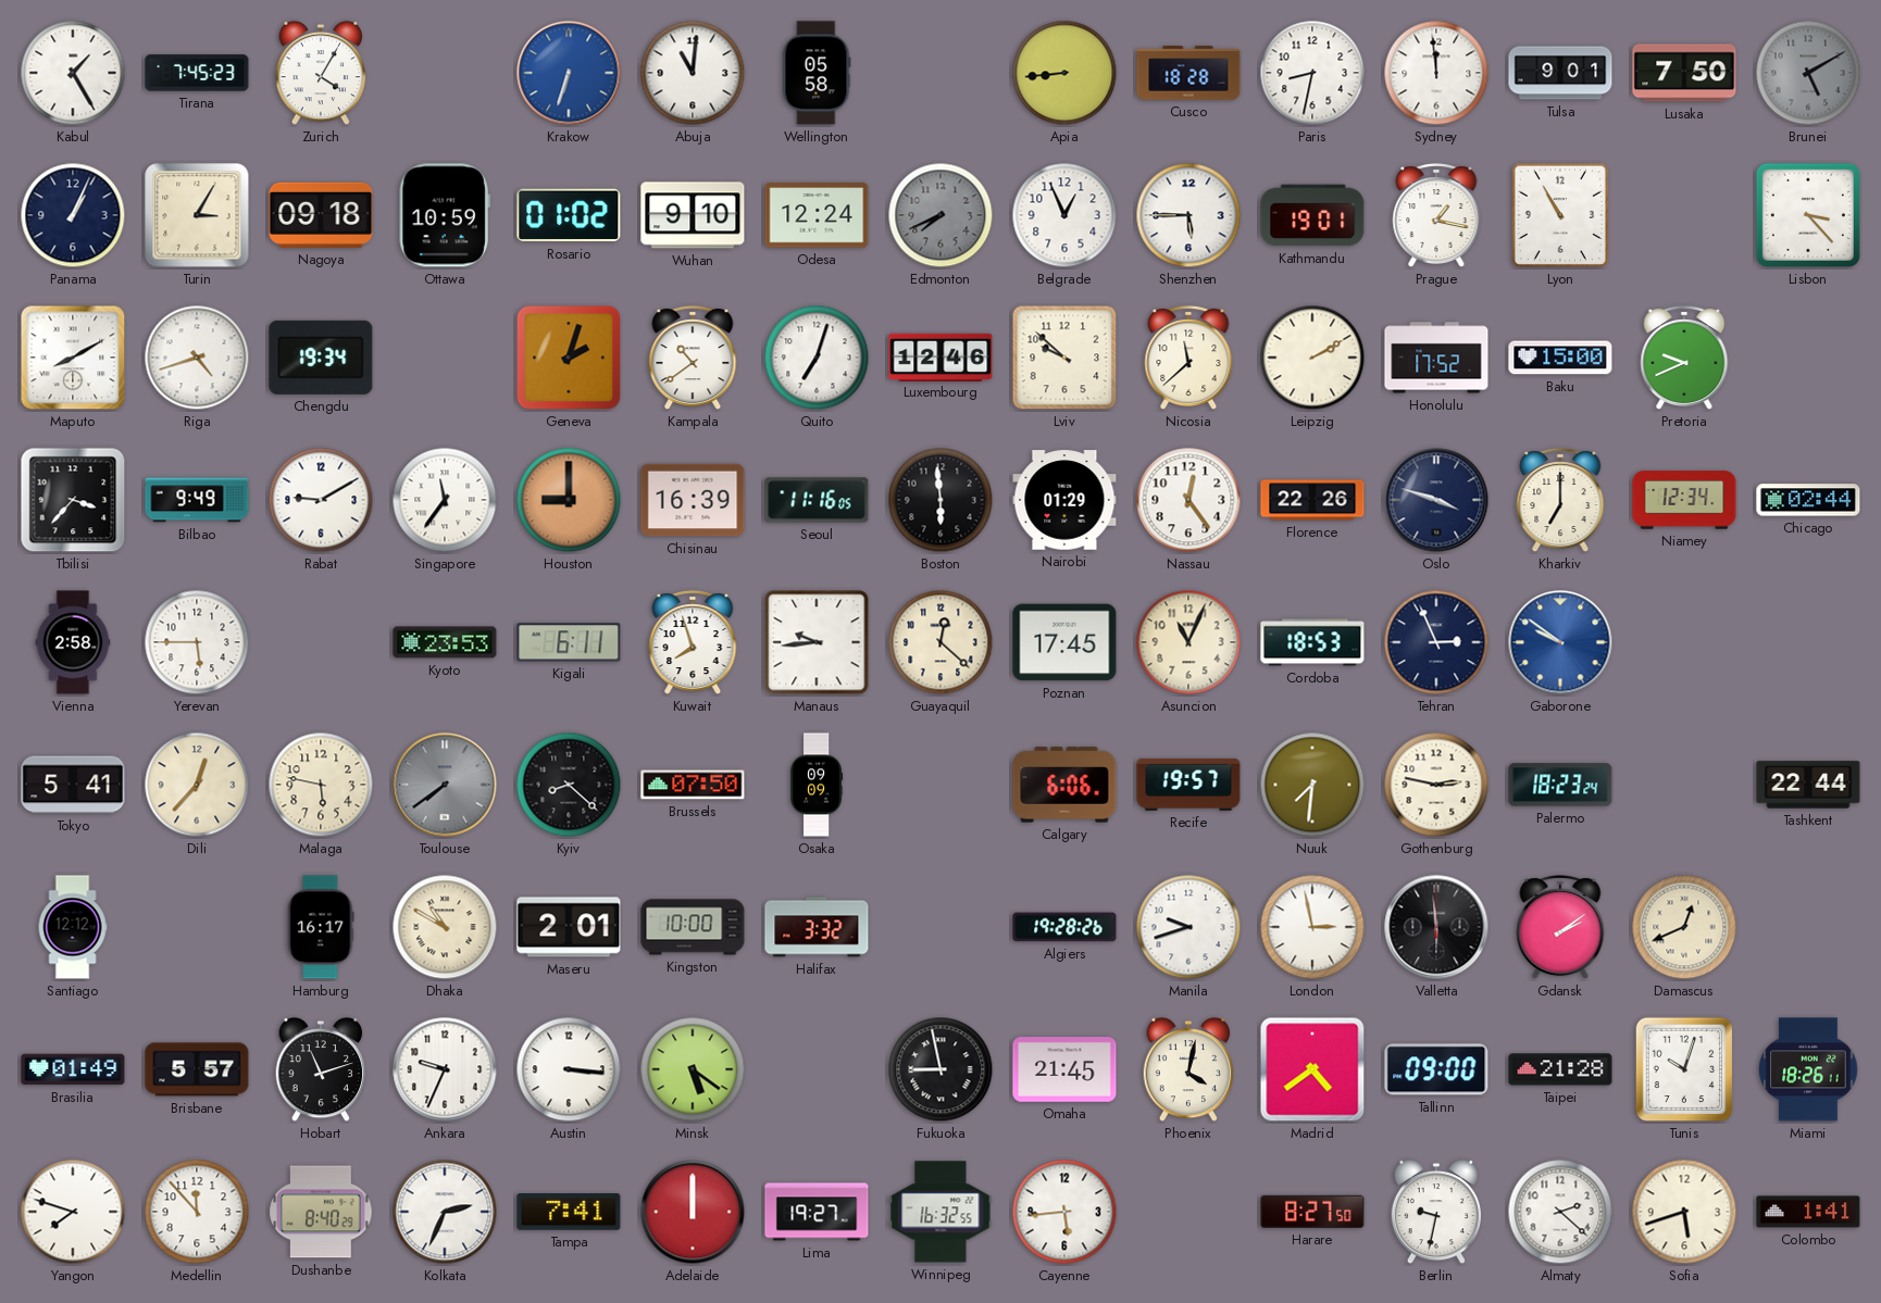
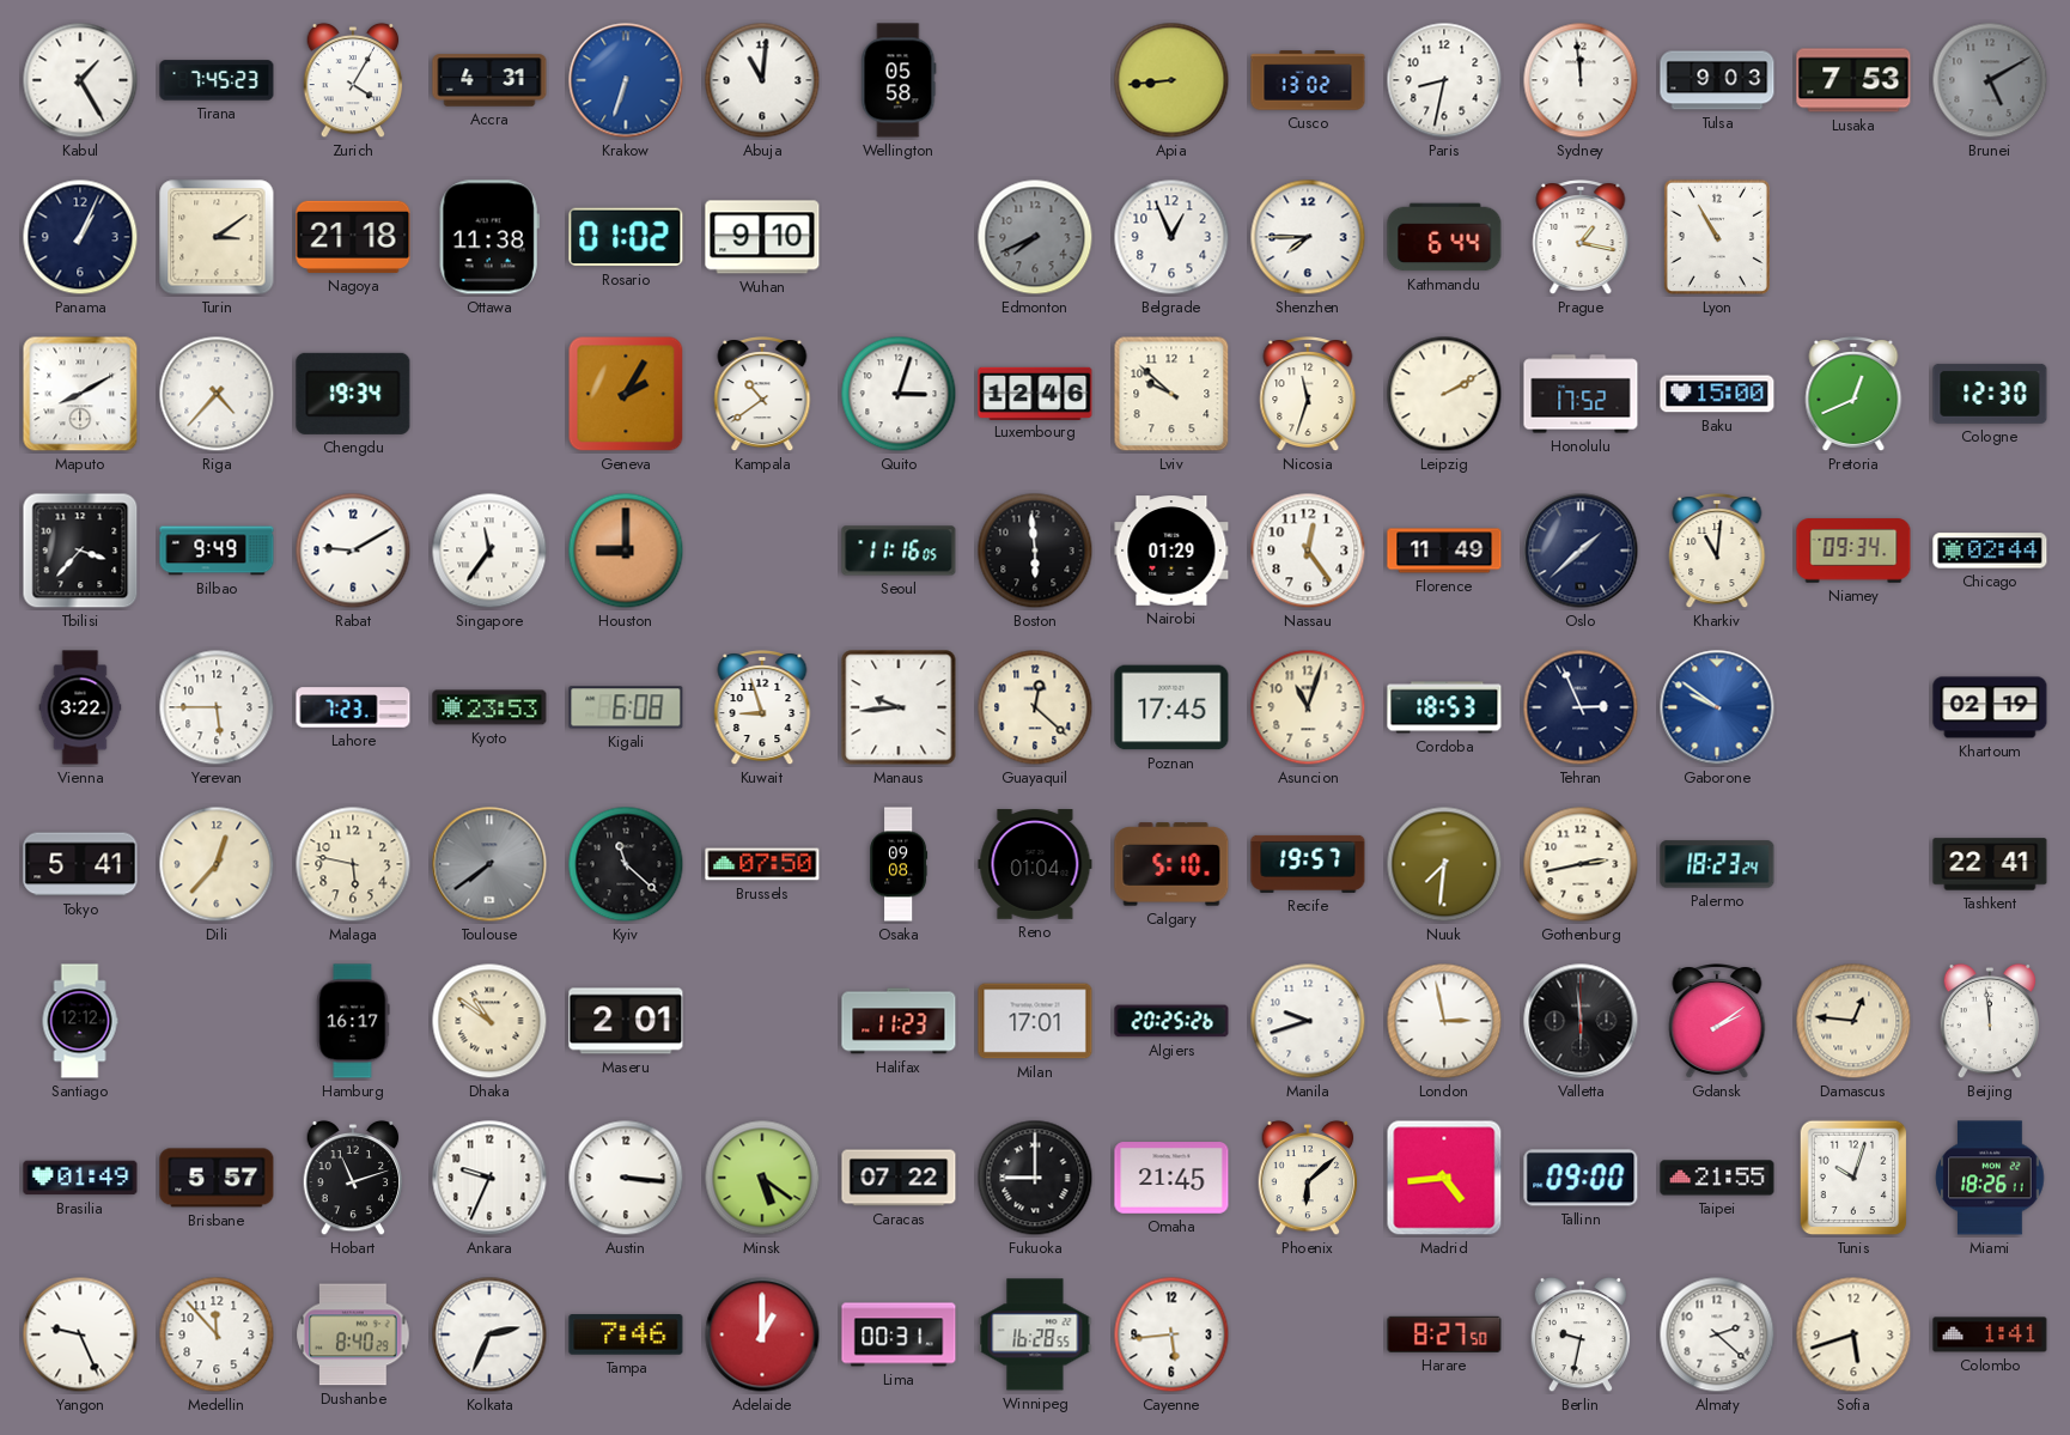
Accra: none -> 4:31
Cusco: 18:28 -> 13:02
Tulsa: 9:01 -> 9:03
Lusaka: 7:50 -> 7:53
Turin: 3:05 -> 3:09
Nagoya: 09:18 -> 21:18
Ottawa: 10:59 -> 11:38
Odesa: 12:24 -> none
Shenzhen: 5:45 -> 7:45
Kathmandu: 19:01 -> 6:44
Lisbon: 3:23 -> none
Riga: 4:42 -> 4:37
Geneva: 2:03 -> 2:05
Quito: 7:03 -> 3:03
Nicosia: 11:38 -> 11:33
Pretoria: 9:41 -> 12:41
Cologne: none -> 12:30
Chisinau: 16:39 -> none
Florence: 22:26 -> 11:49
Oslo: 3:48 -> 1:38
Kharkiv: 7:00 -> 11:01
Niamey: 12:34 -> 09:34
Vienna: 2:58 -> 3:22
Lahore: none -> 7:23
Kigali: 6:11 -> 6:08
Kuwait: 7:57 -> 8:57
Asuncion: 11:04 -> 11:03
Khartoum: none -> 02:19
Kyiv: 8:22 -> 11:22
Osaka: 09:09 -> 09:08
Reno: none -> 01:04
Calgary: 6:06 -> 5:10
Gothenburg: 2:47 -> 2:43
Tashkent: 22:44 -> 22:41
Dhaka: 10:50 -> 10:51
Kingston: 10:00 -> none
Halifax: 3:32 -> 11:23
Milan: none -> 17:01
Algiers: 19:28 -> 20:25
Damascus: 12:41 -> 12:46
Beijing: none -> 11:59
Caracas: none -> 07:22
Fukuoka: 8:58 -> 9:00
Phoenix: 4:02 -> 6:08
Madrid: 4:39 -> 4:44
Taipei: 21:28 -> 21:55
Yangon: 7:48 -> 9:26
Tampa: 7:41 -> 7:46
Adelaide: 12:00 -> 1:00
Lima: 19:27 -> 00:31
Winnipeg: 16:32 -> 16:28
